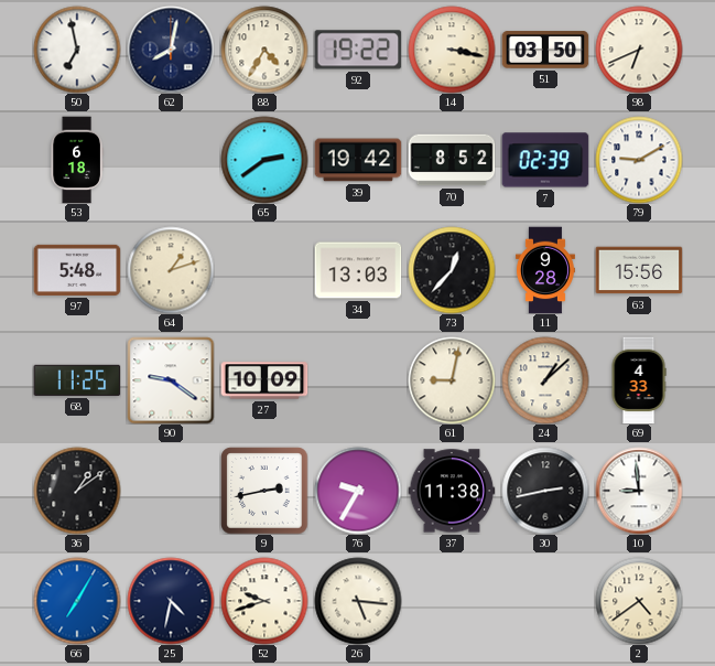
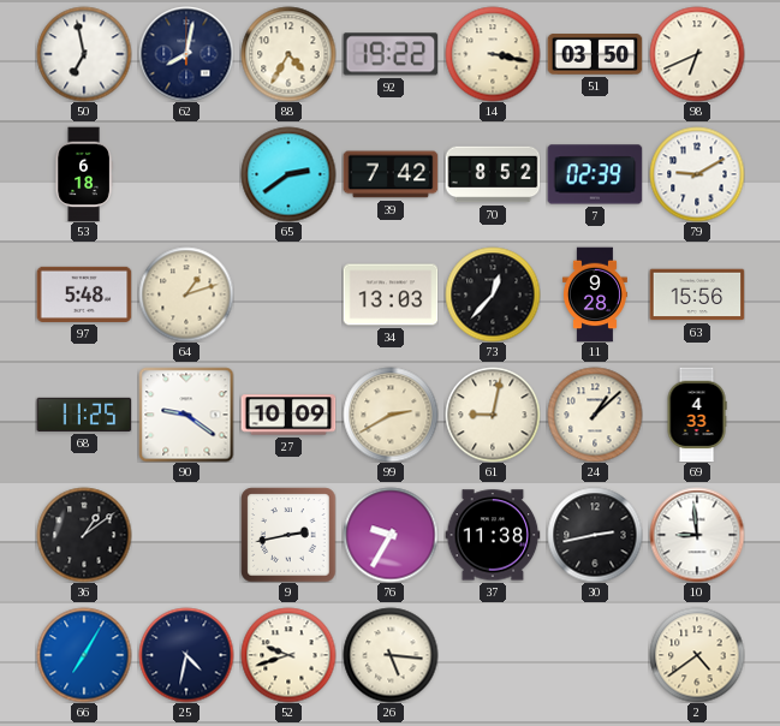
39: 19:42 -> 7:42
99: none -> 2:40
